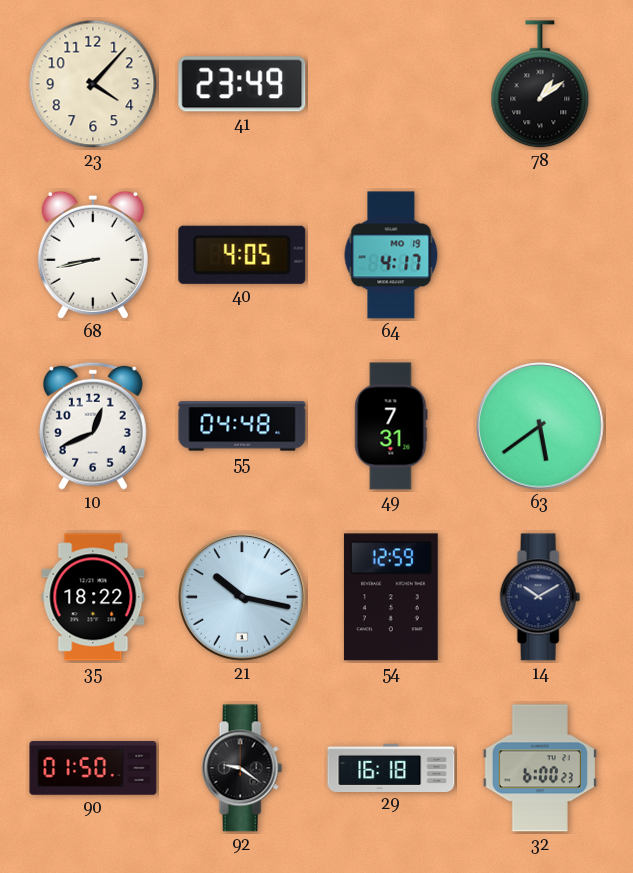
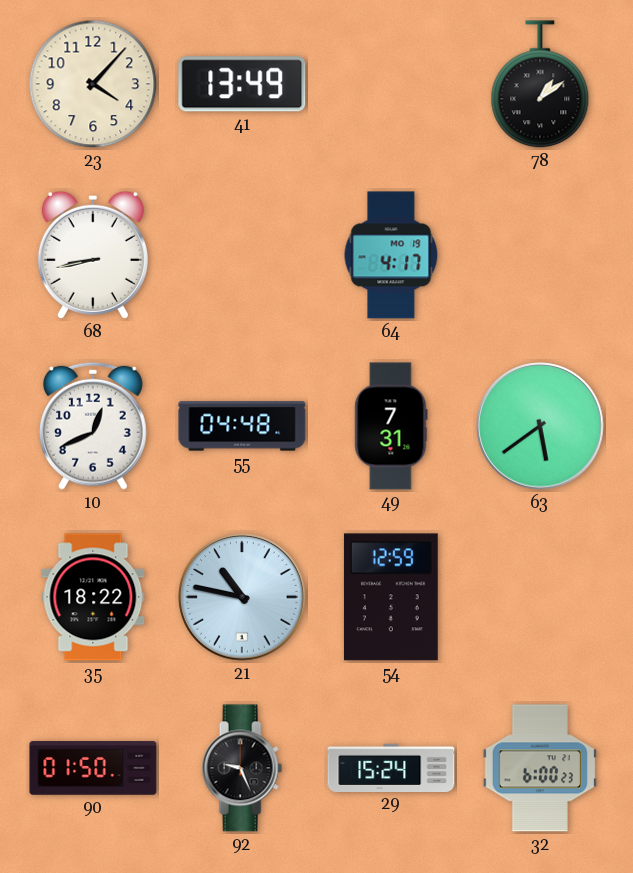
41: 23:49 -> 13:49
40: 4:05 -> none
21: 10:17 -> 10:47
14: 10:10 -> none
92: 9:21 -> 9:26
29: 16:18 -> 15:24
